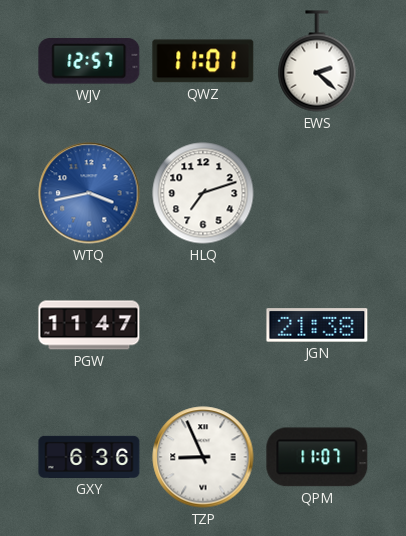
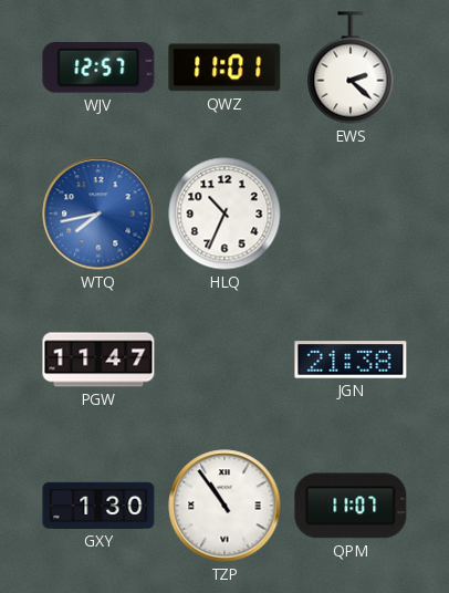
WTQ: 3:43 -> 7:43
HLQ: 7:12 -> 10:34
GXY: 6:36 -> 1:30
TZP: 8:56 -> 10:54
